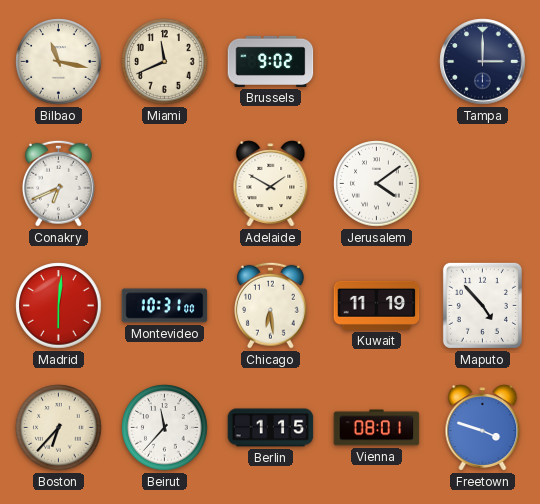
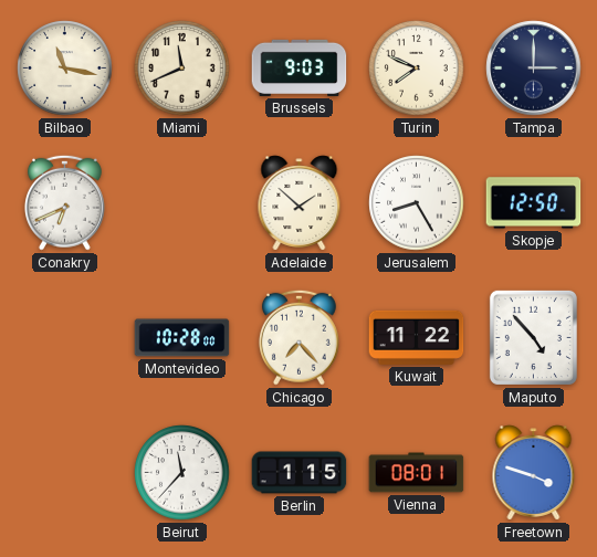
Brussels: 9:02 -> 9:03
Turin: none -> 7:49
Adelaide: 1:50 -> 1:52
Jerusalem: 4:09 -> 8:25
Skopje: none -> 12:50
Madrid: 6:01 -> none
Montevideo: 10:31 -> 10:28
Chicago: 6:29 -> 7:23
Kuwait: 11:19 -> 11:22
Boston: 6:37 -> none
